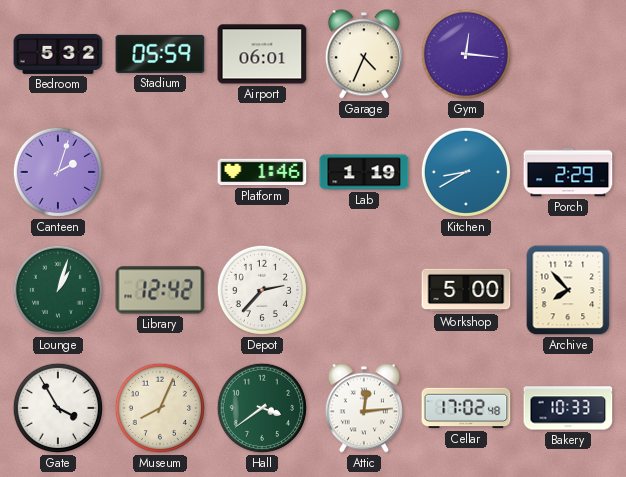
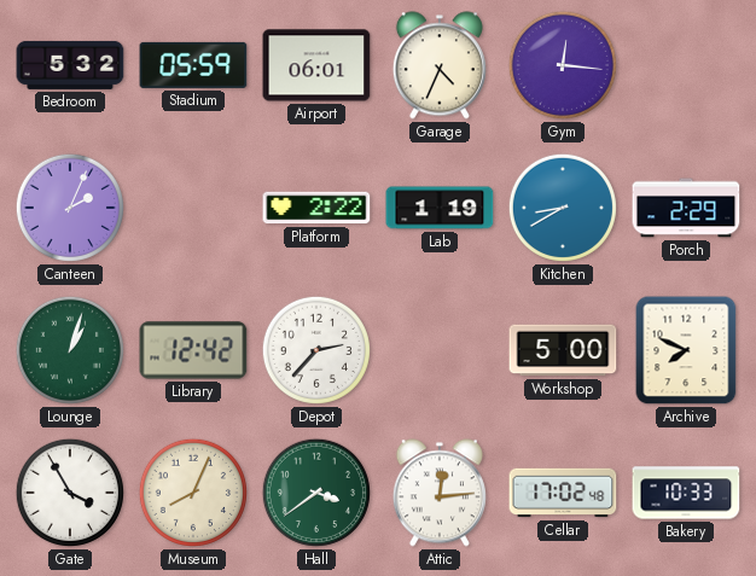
Canteen: 2:03 -> 2:04
Platform: 1:46 -> 2:22
Archive: 7:53 -> 7:49
